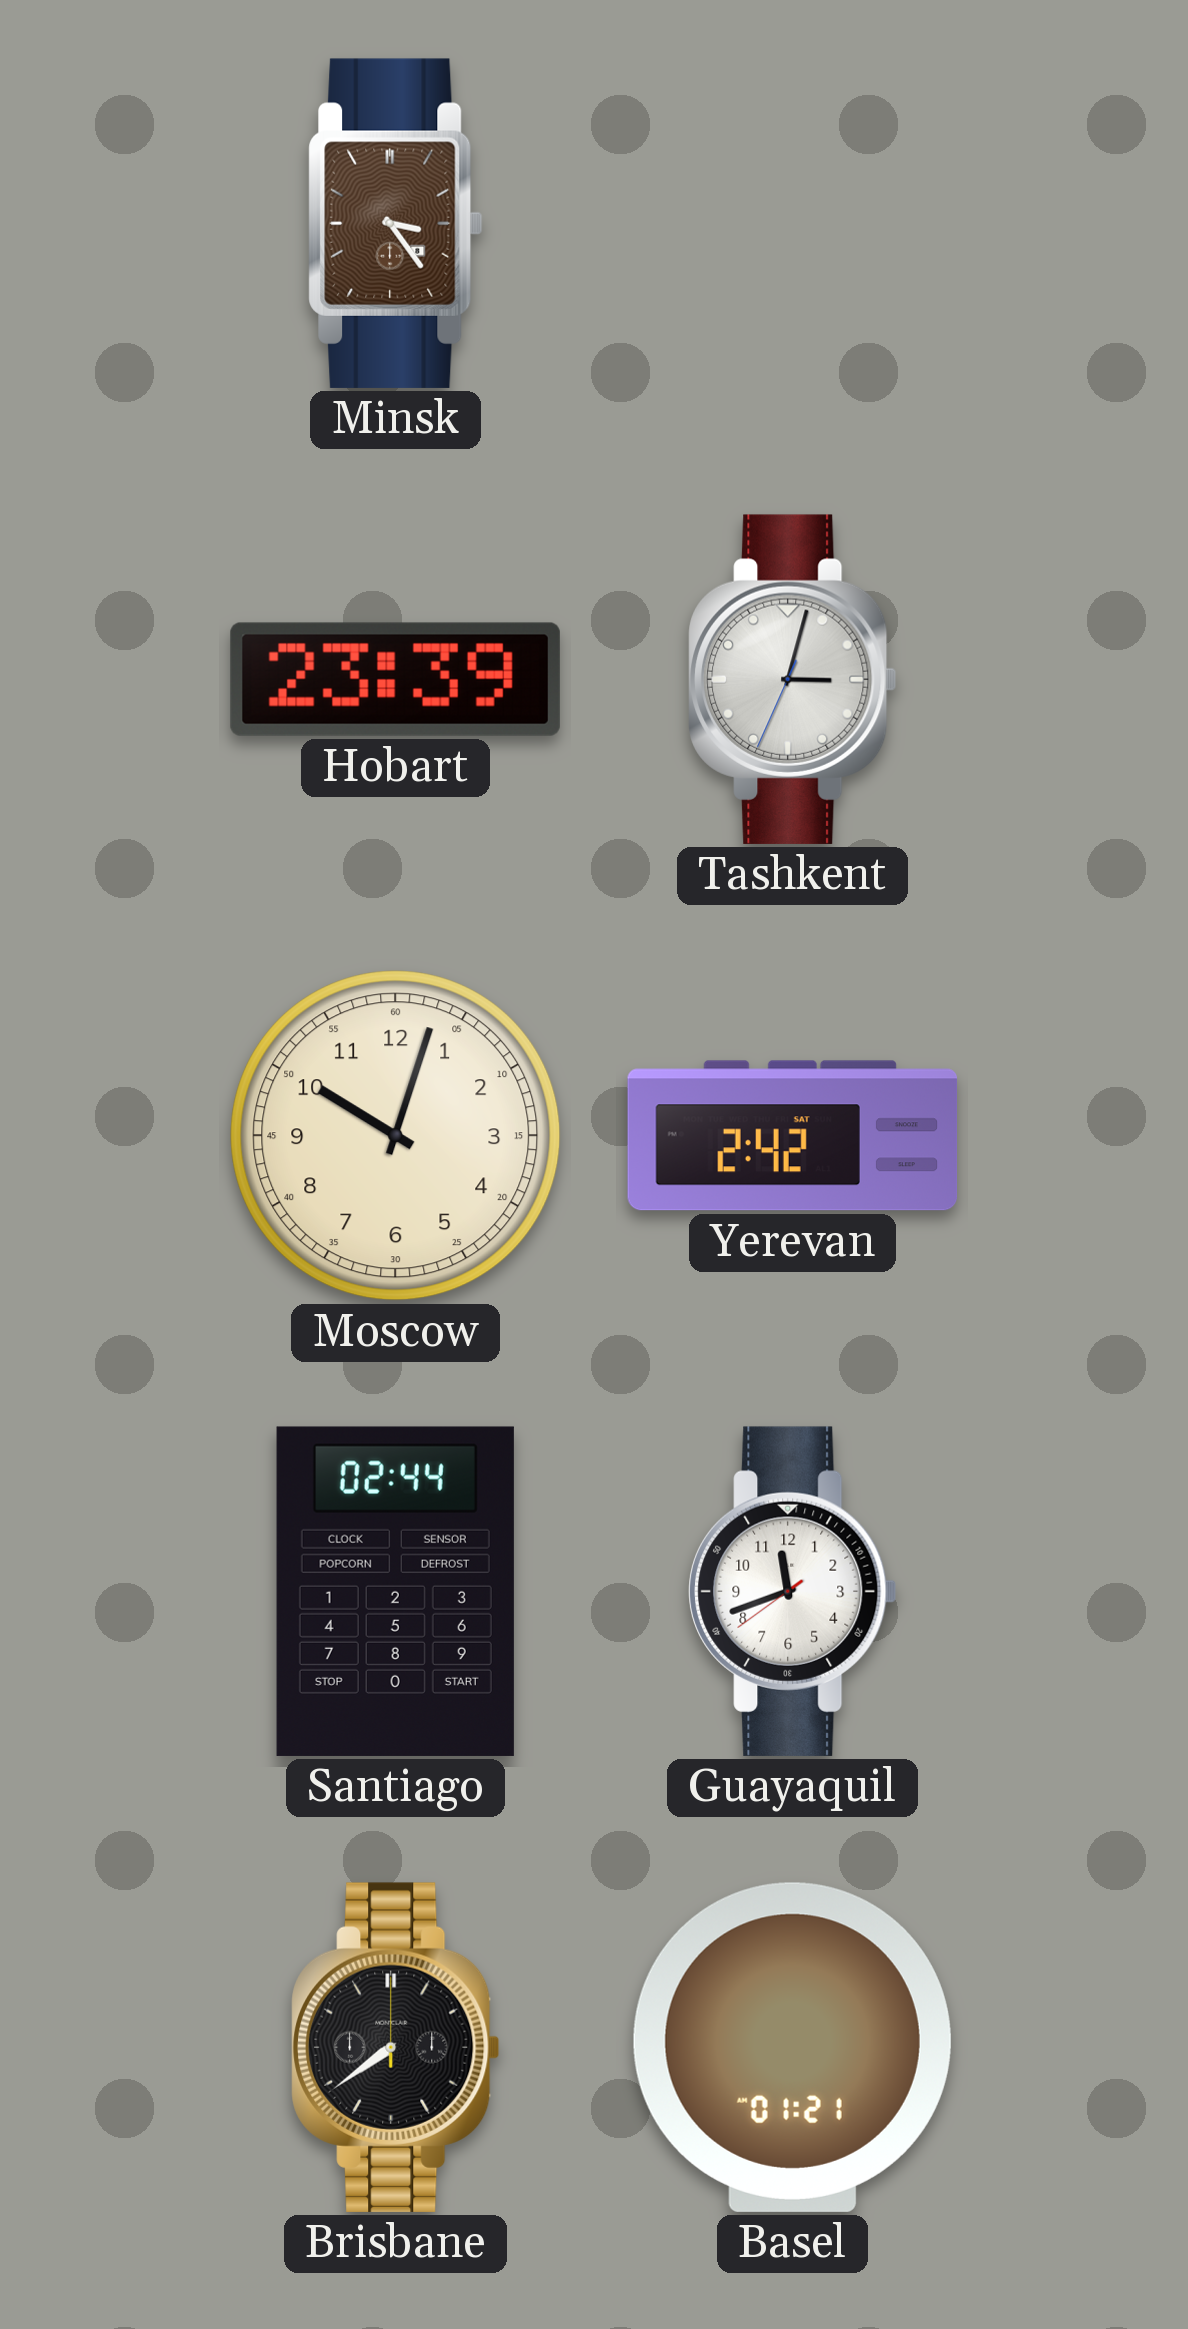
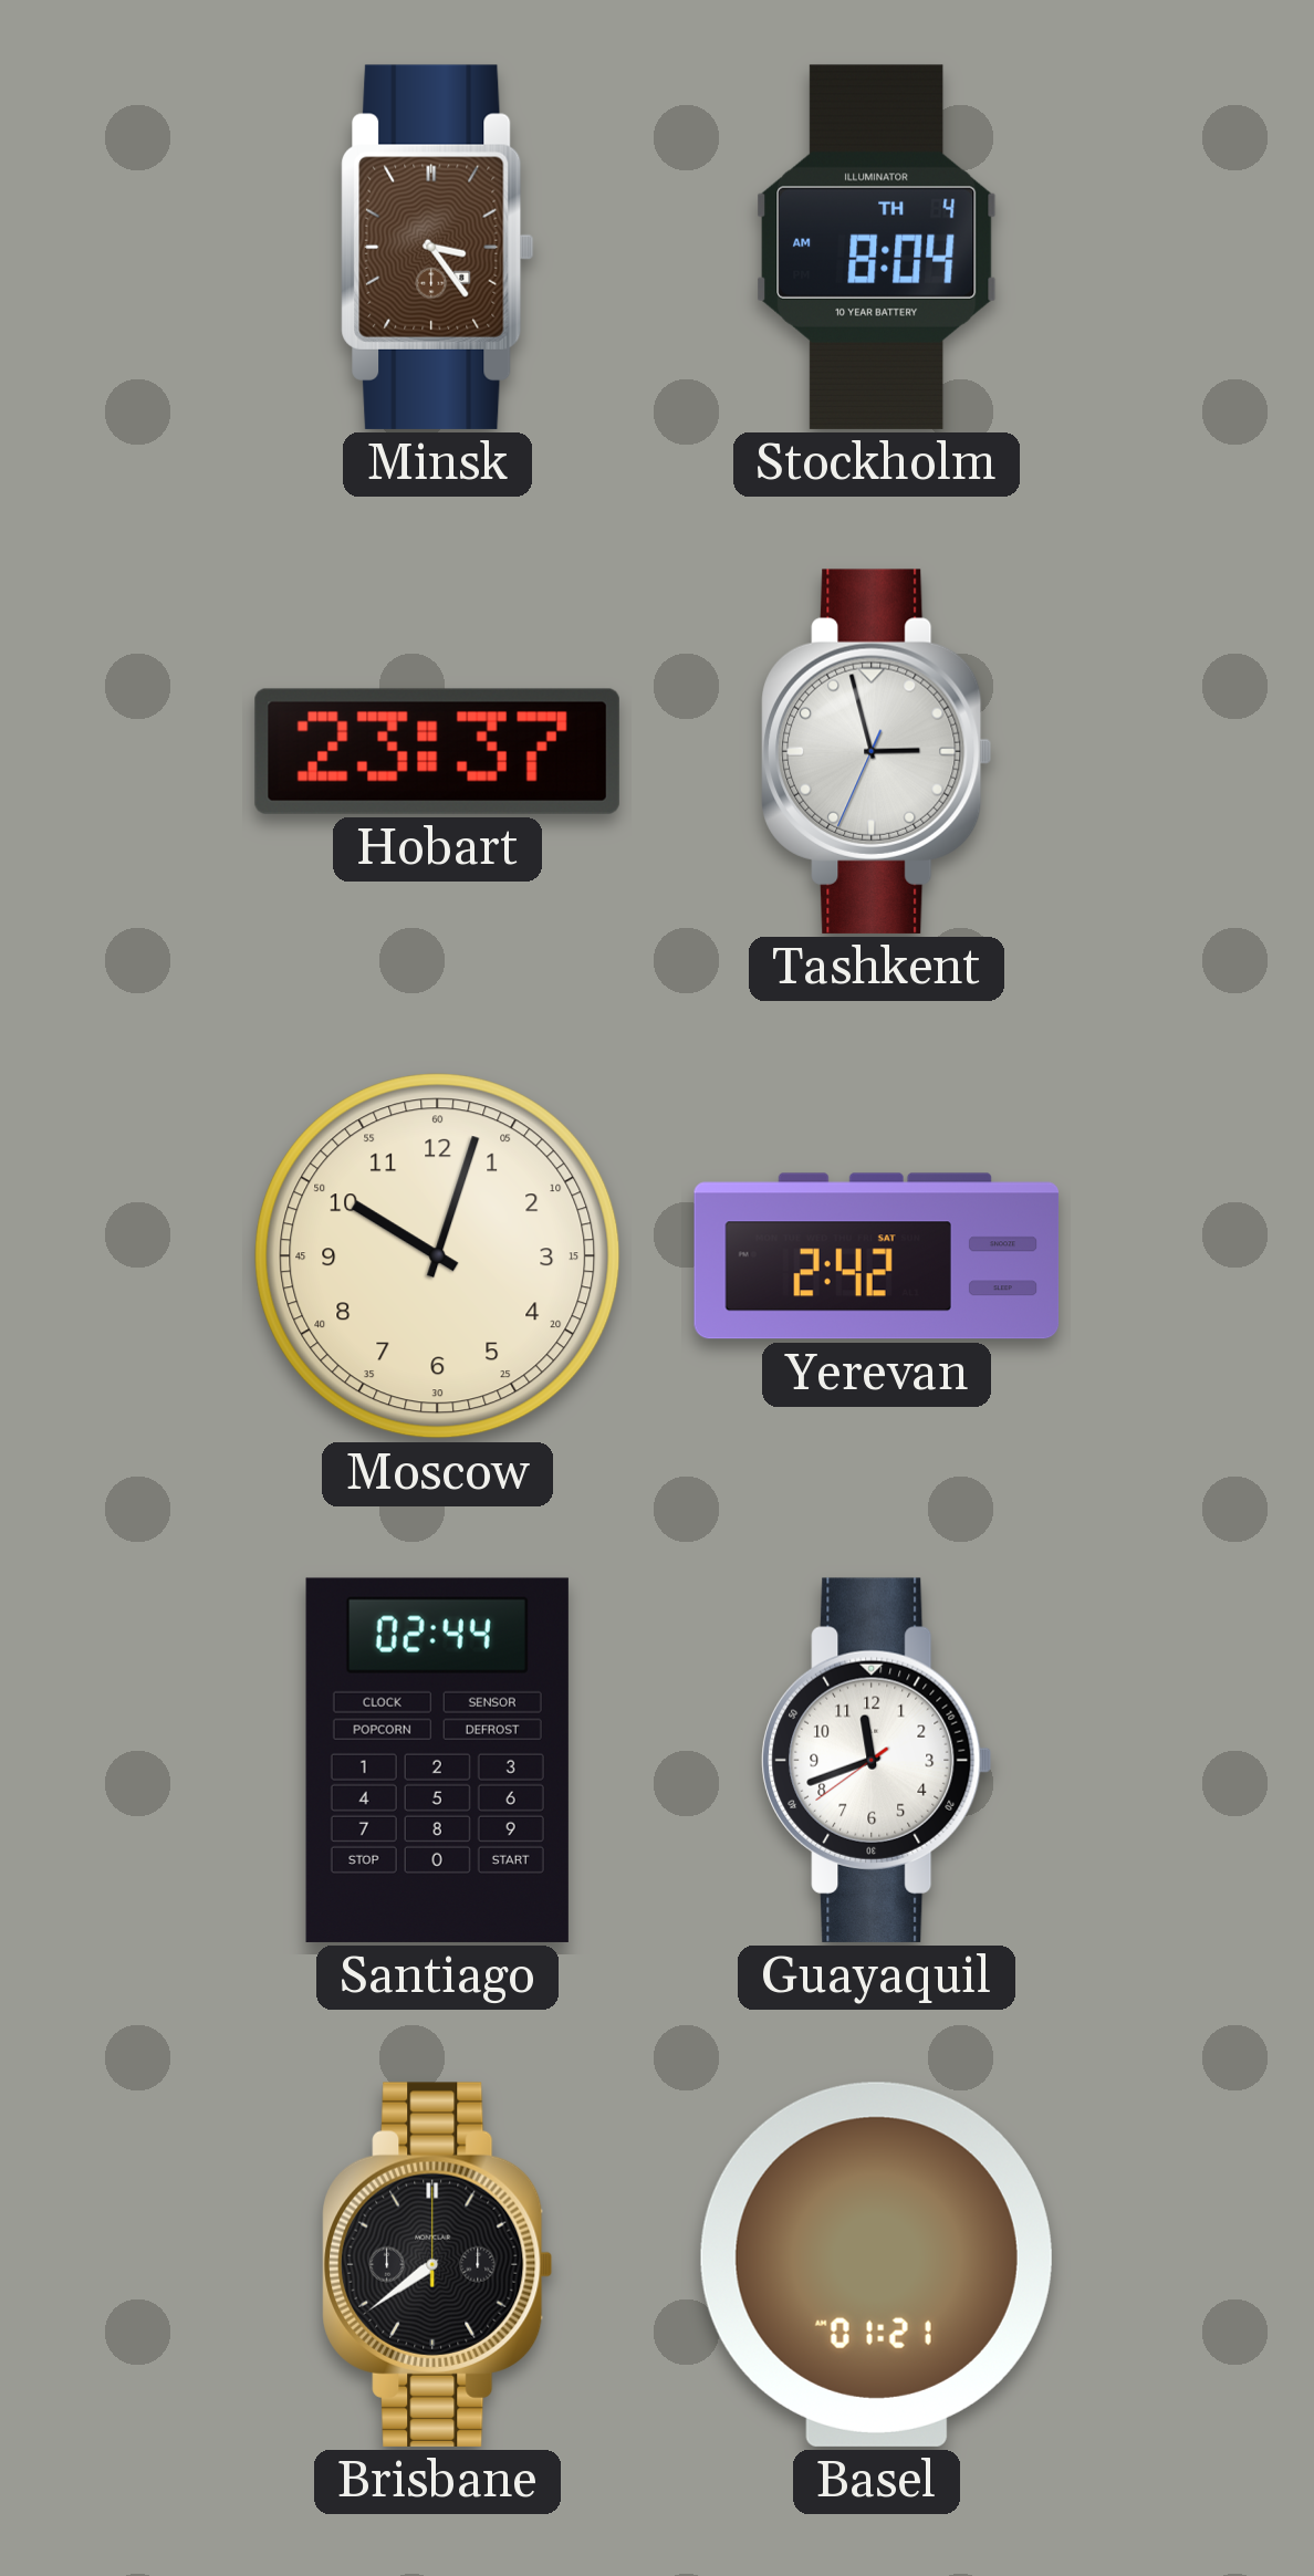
Stockholm: none -> 8:04
Hobart: 23:39 -> 23:37
Tashkent: 3:02 -> 2:57
